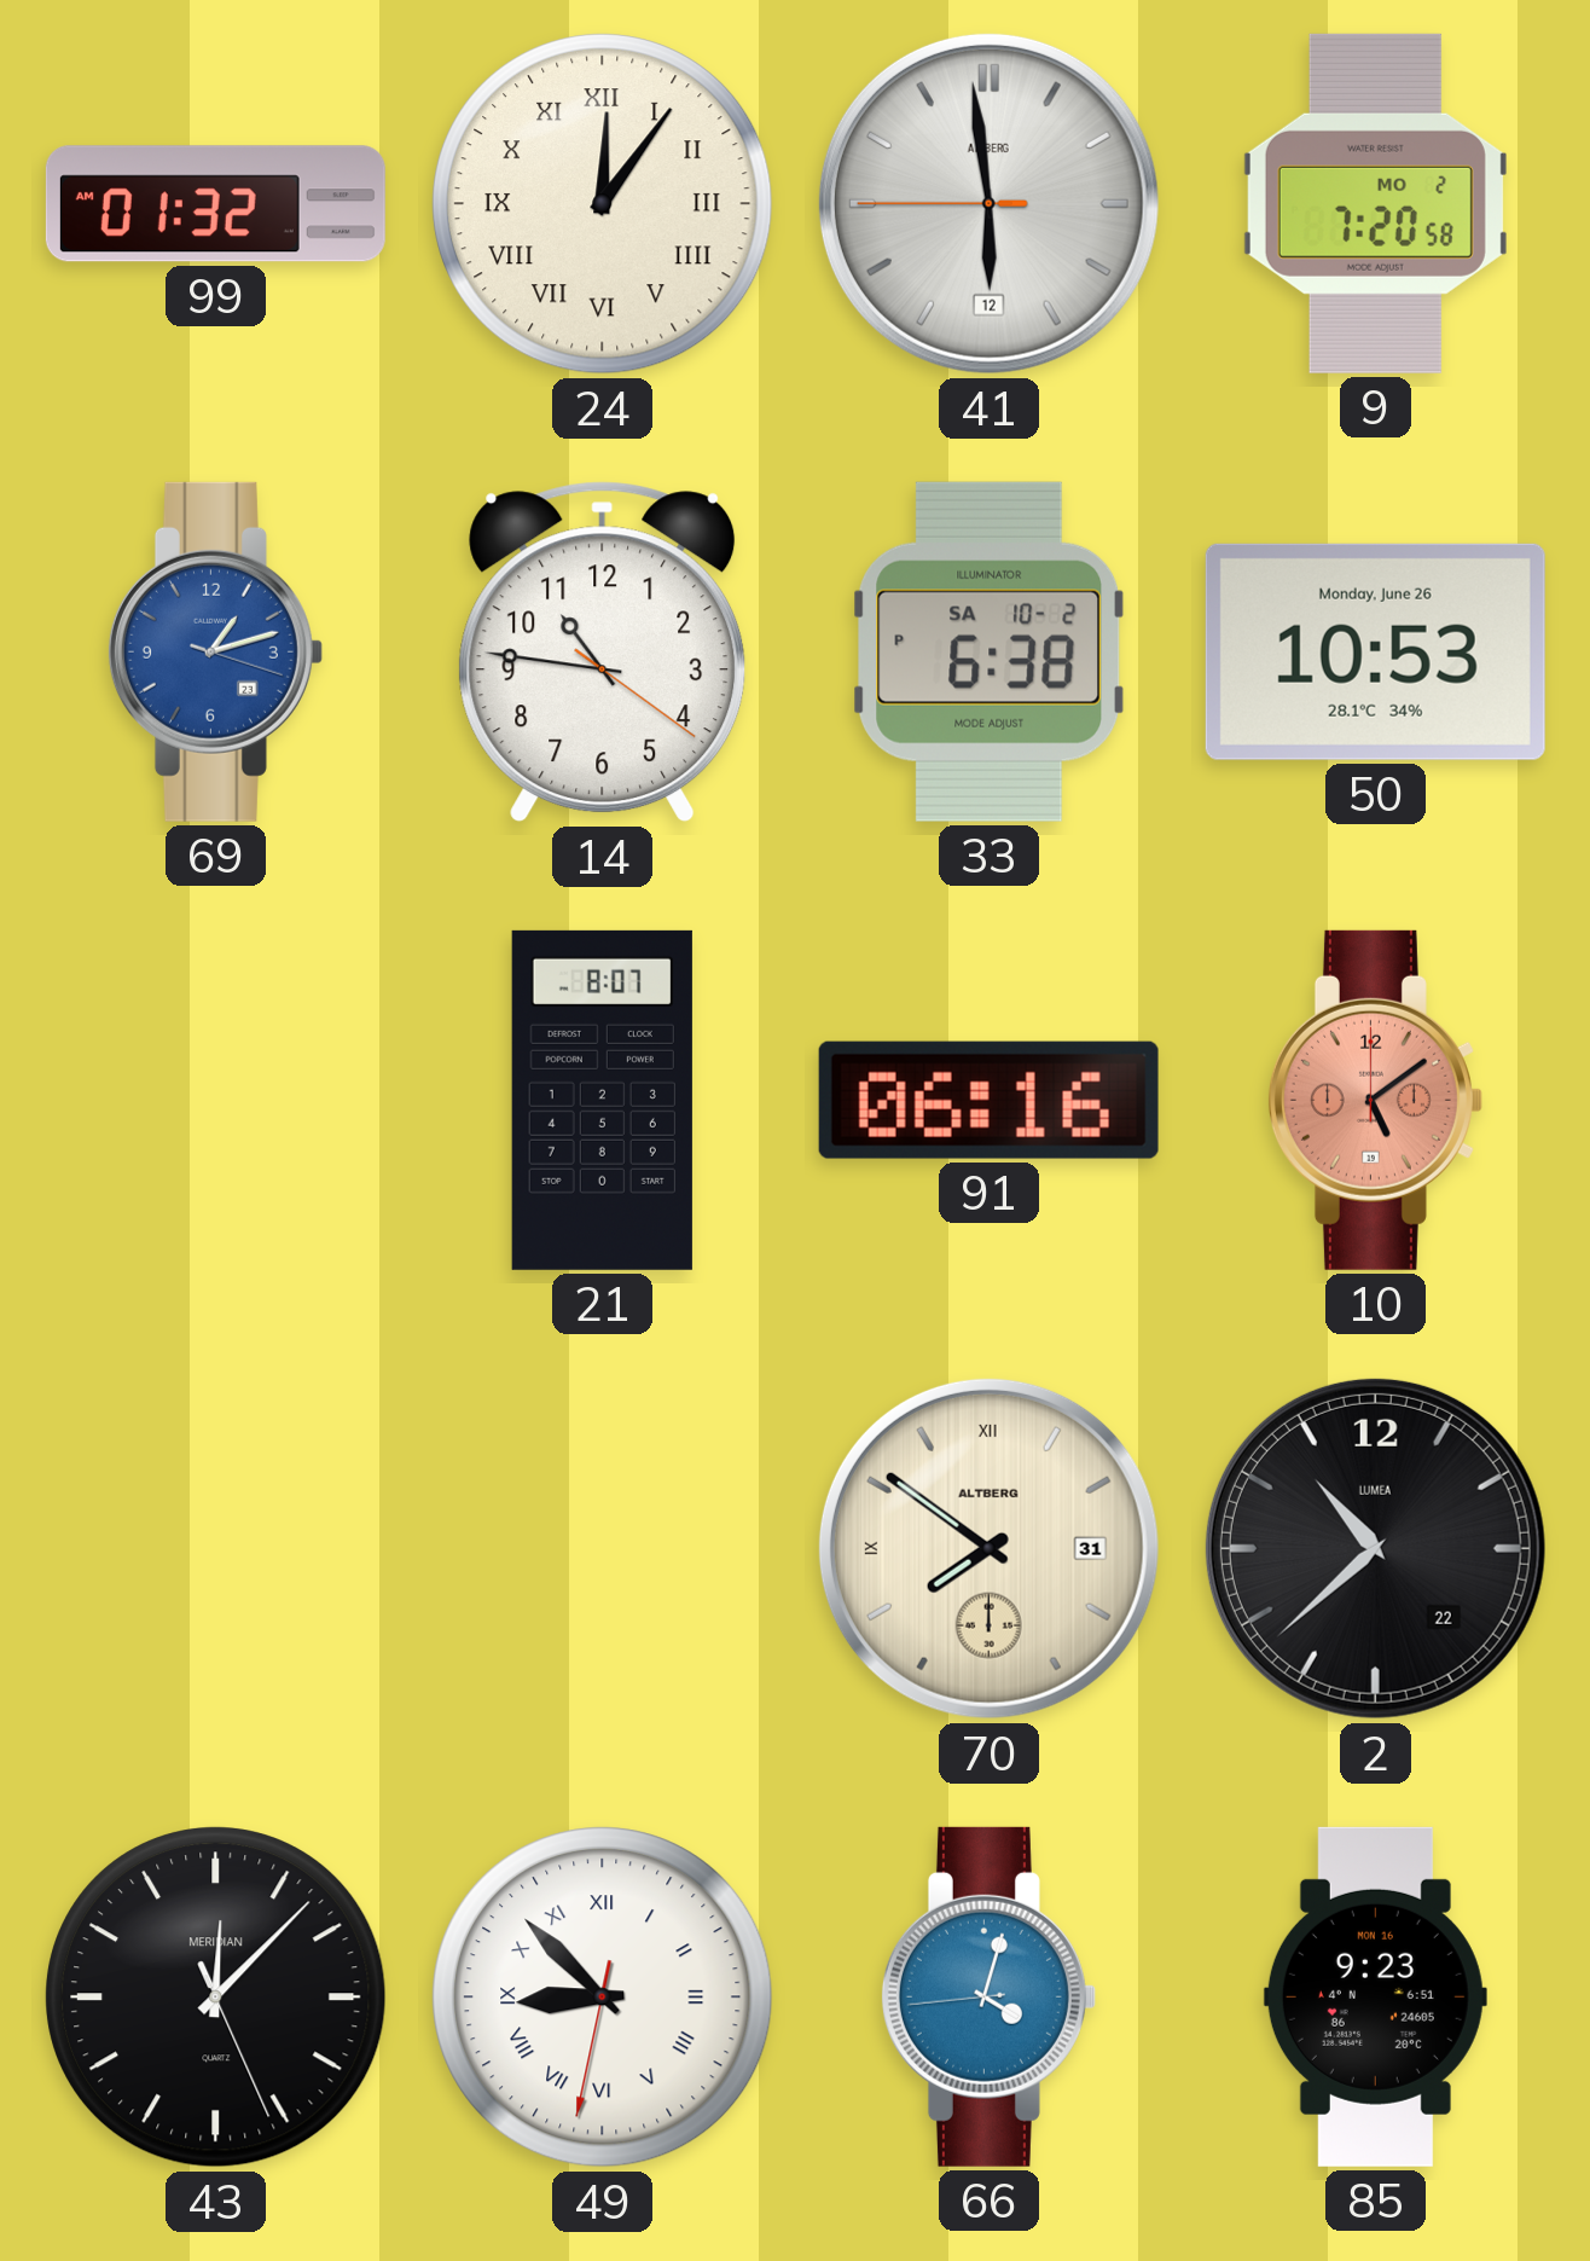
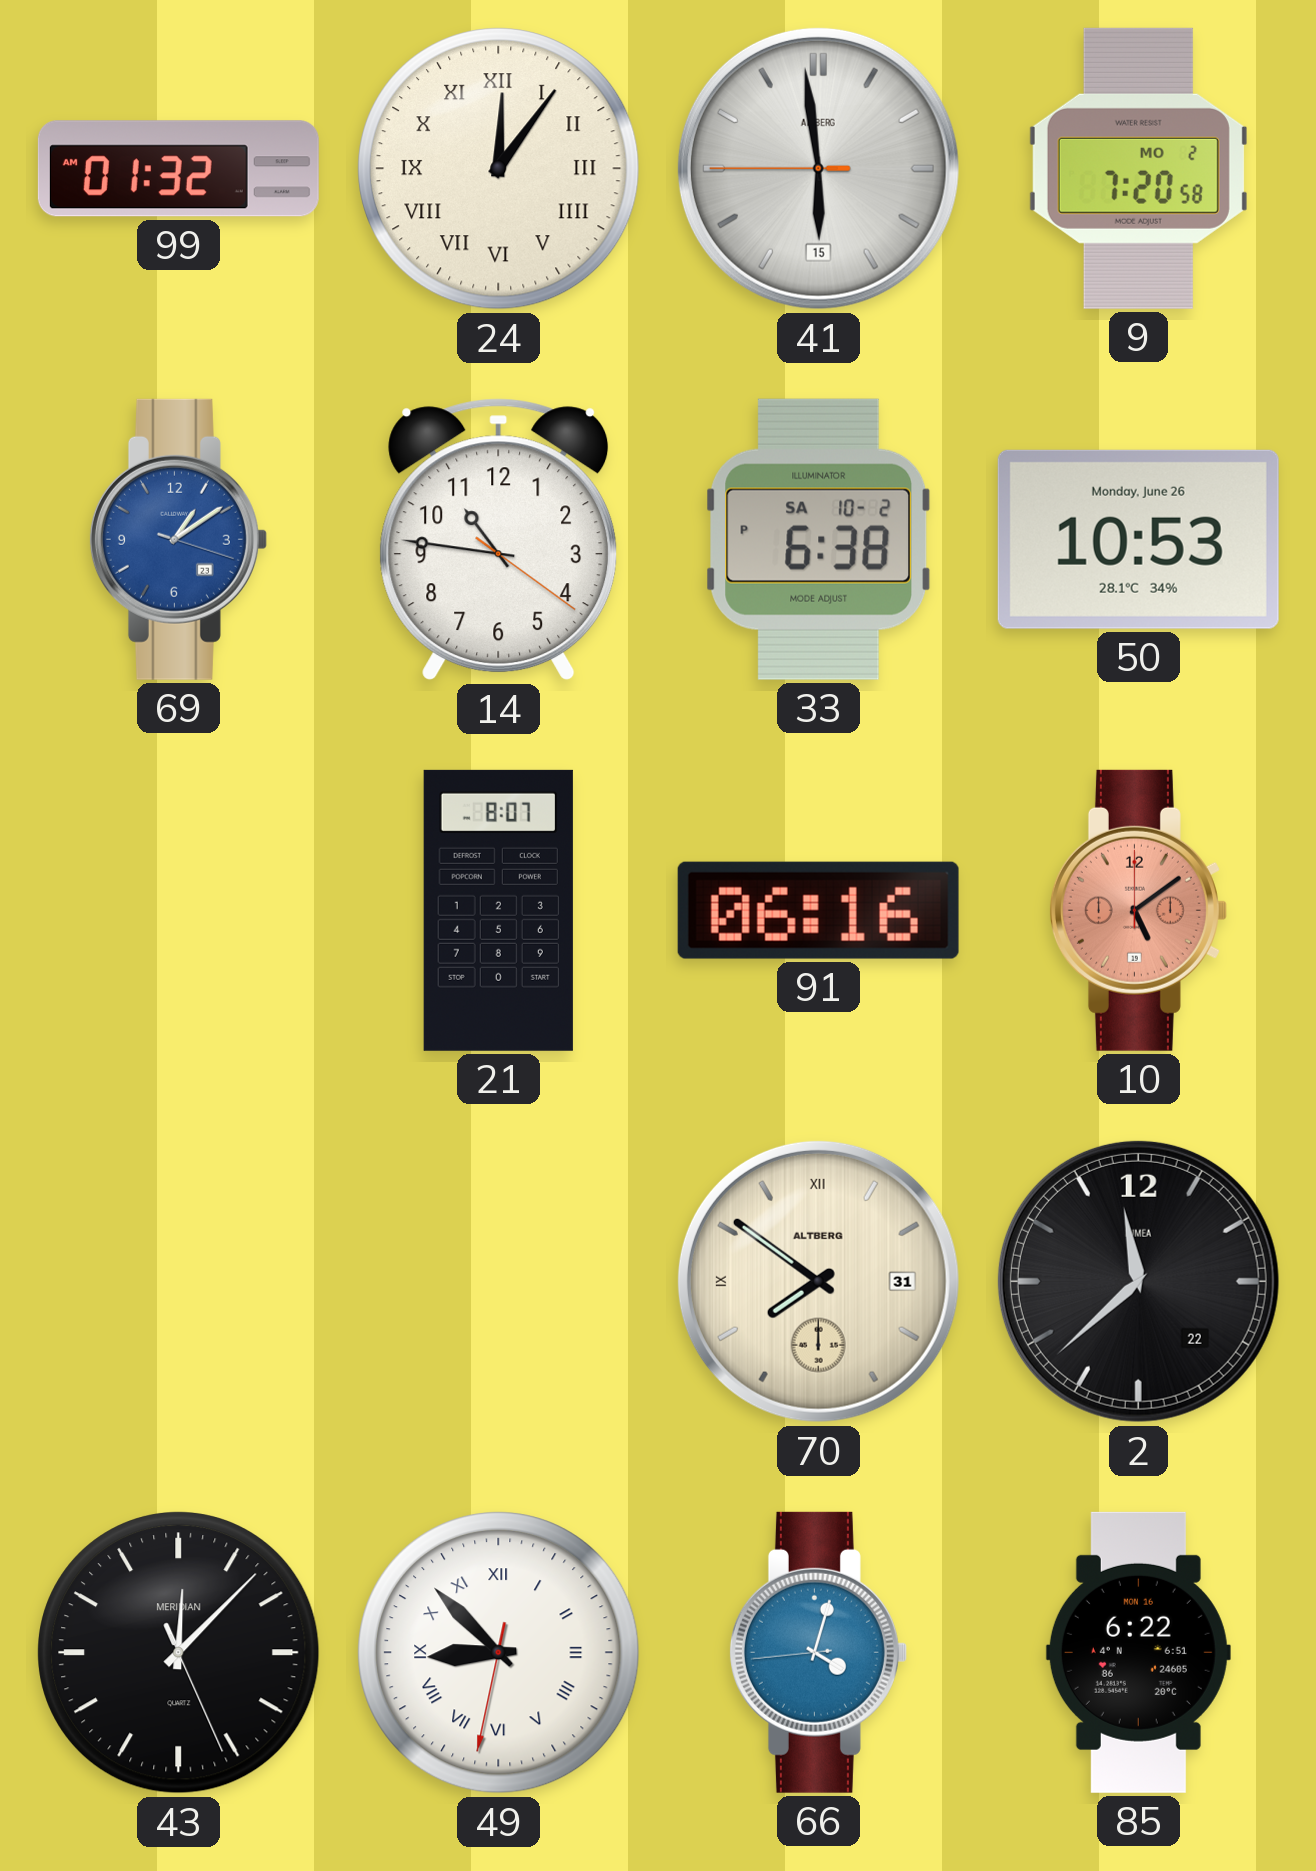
41 date: 12 -> 15
69: 1:12 -> 1:09
2: 10:38 -> 11:38
85: 9:23 -> 6:22
